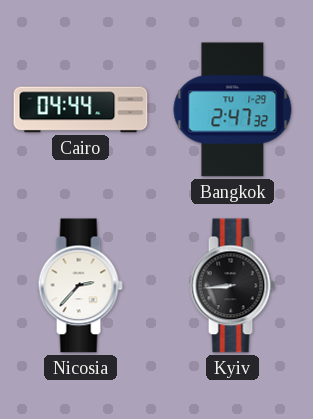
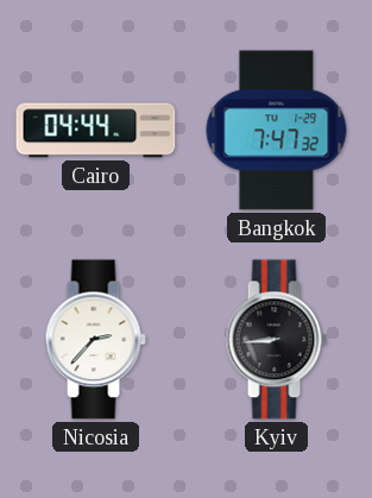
Bangkok: 2:47 -> 7:47
